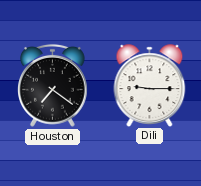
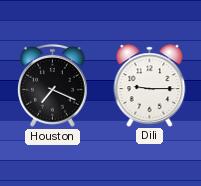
Houston: 7:21 -> 7:19
